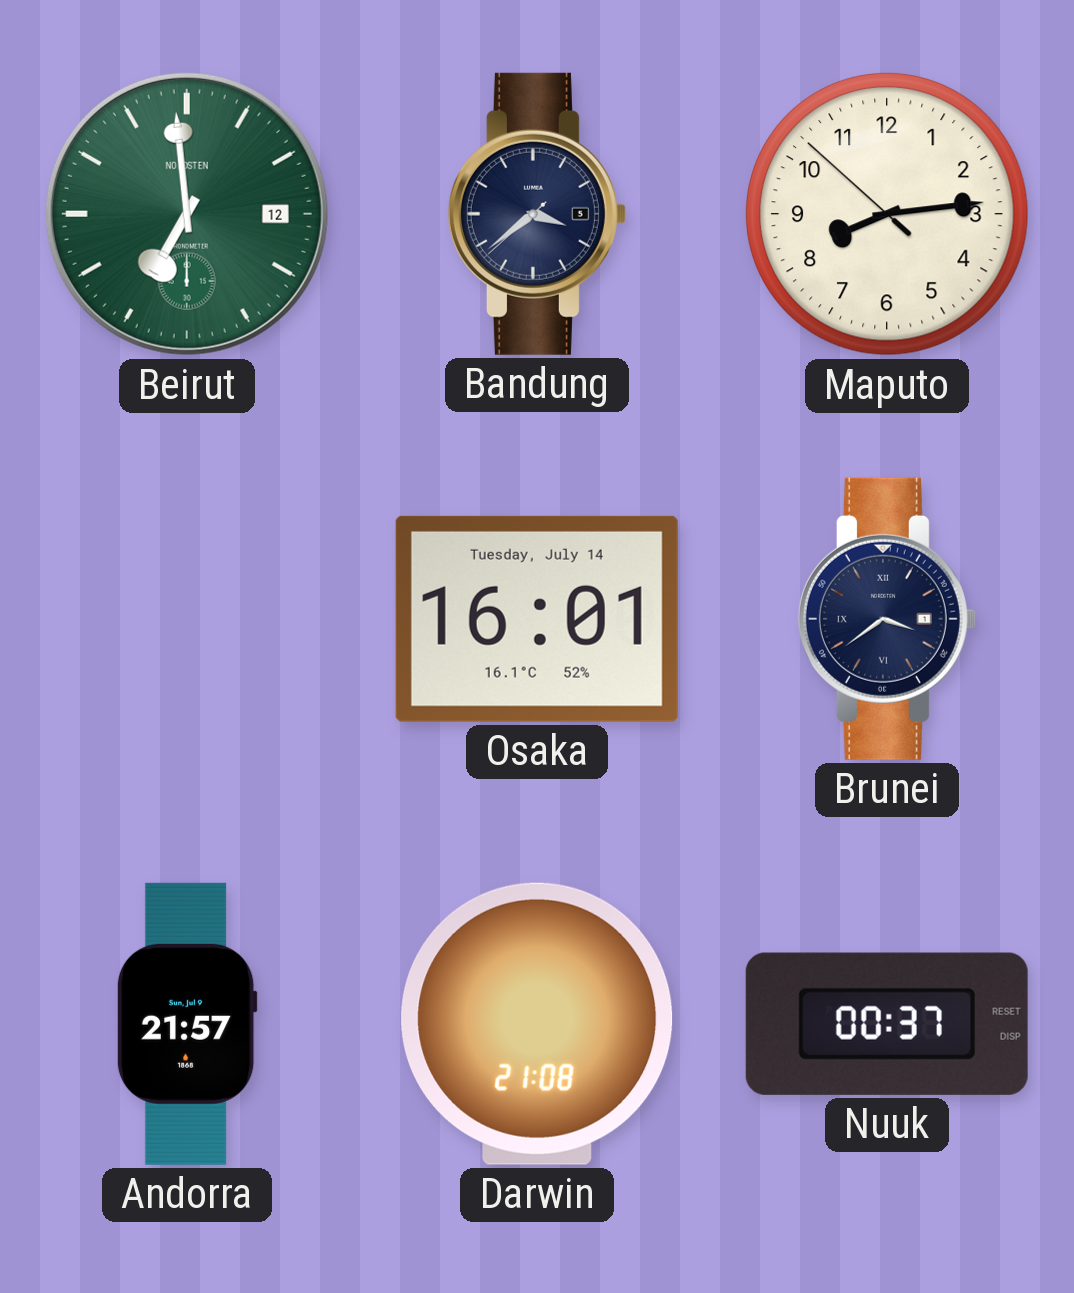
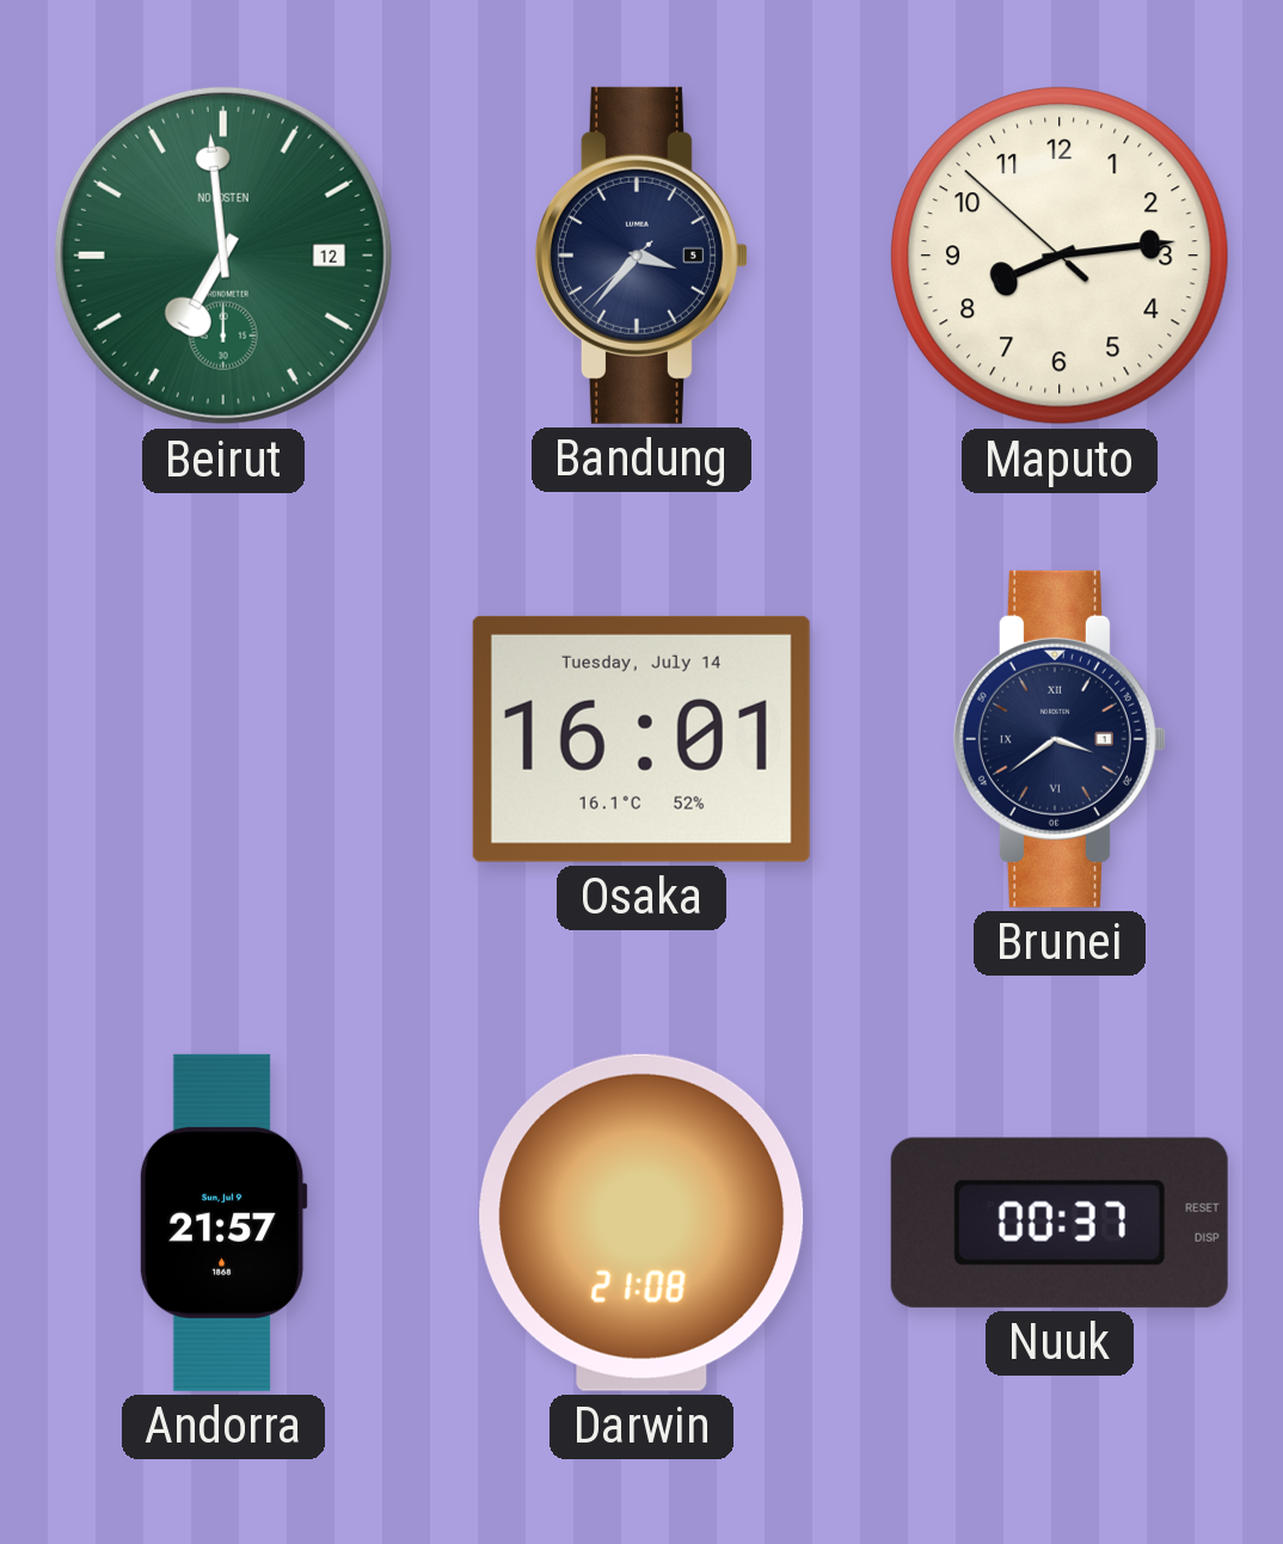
Bandung: 3:38 -> 3:36
